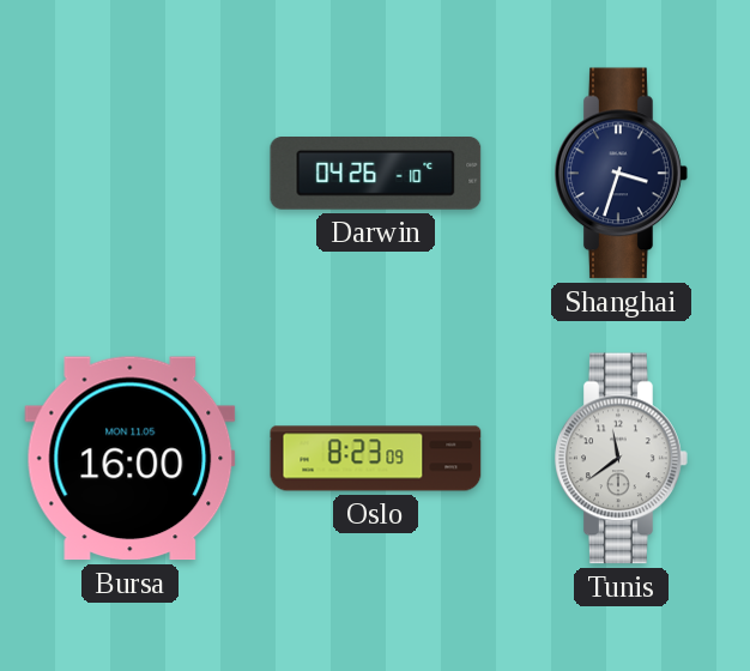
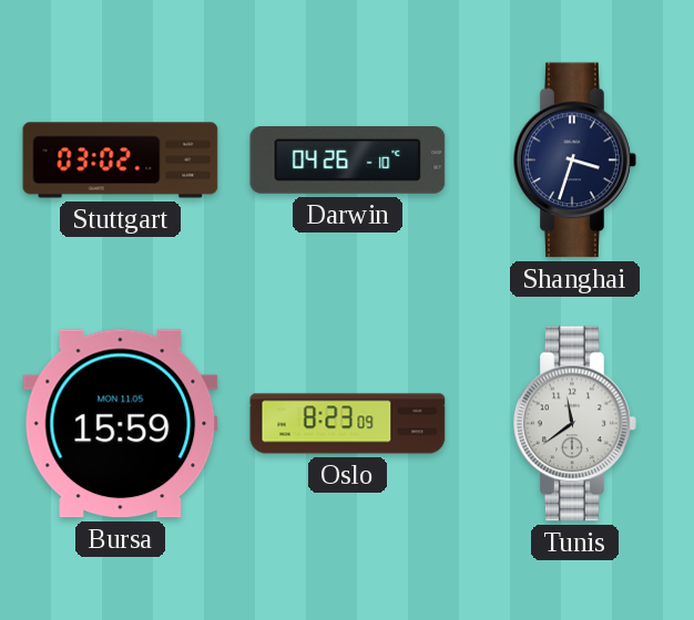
Stuttgart: none -> 03:02
Bursa: 16:00 -> 15:59
